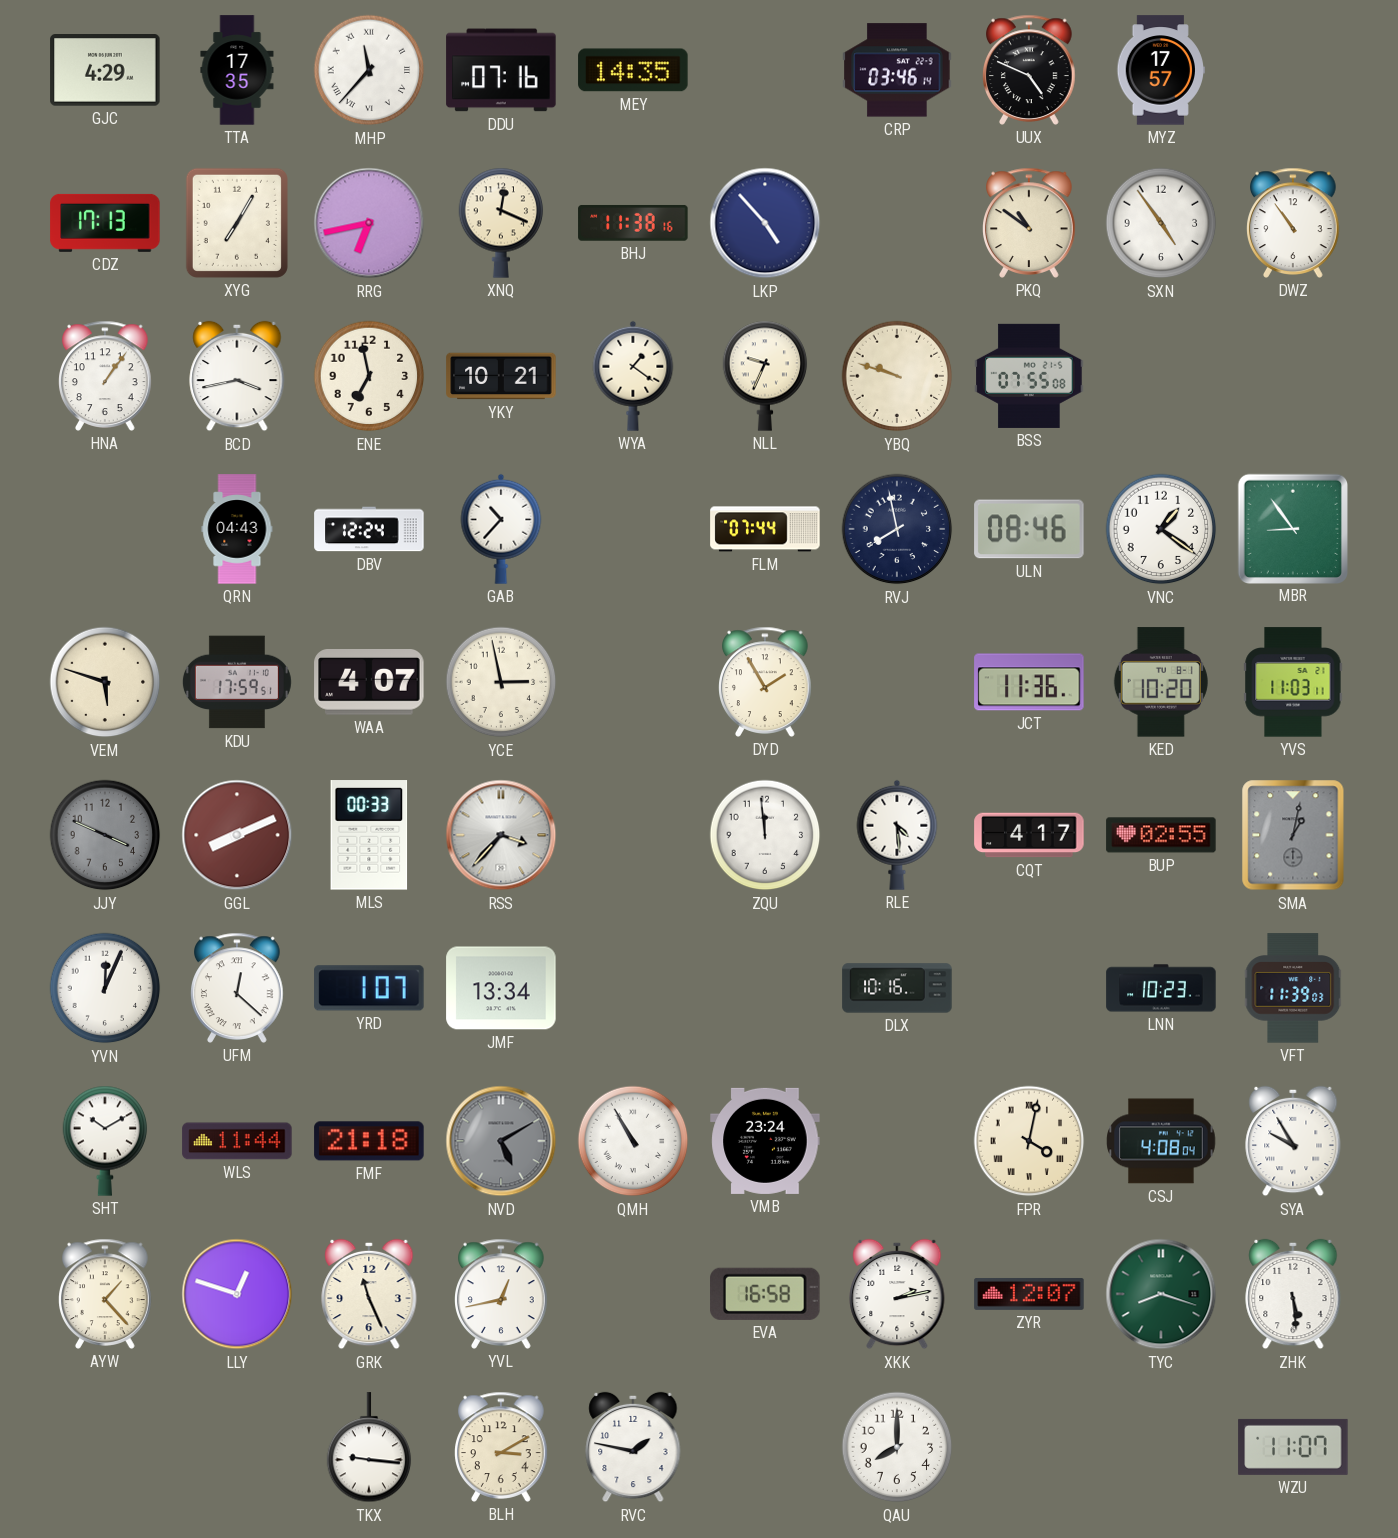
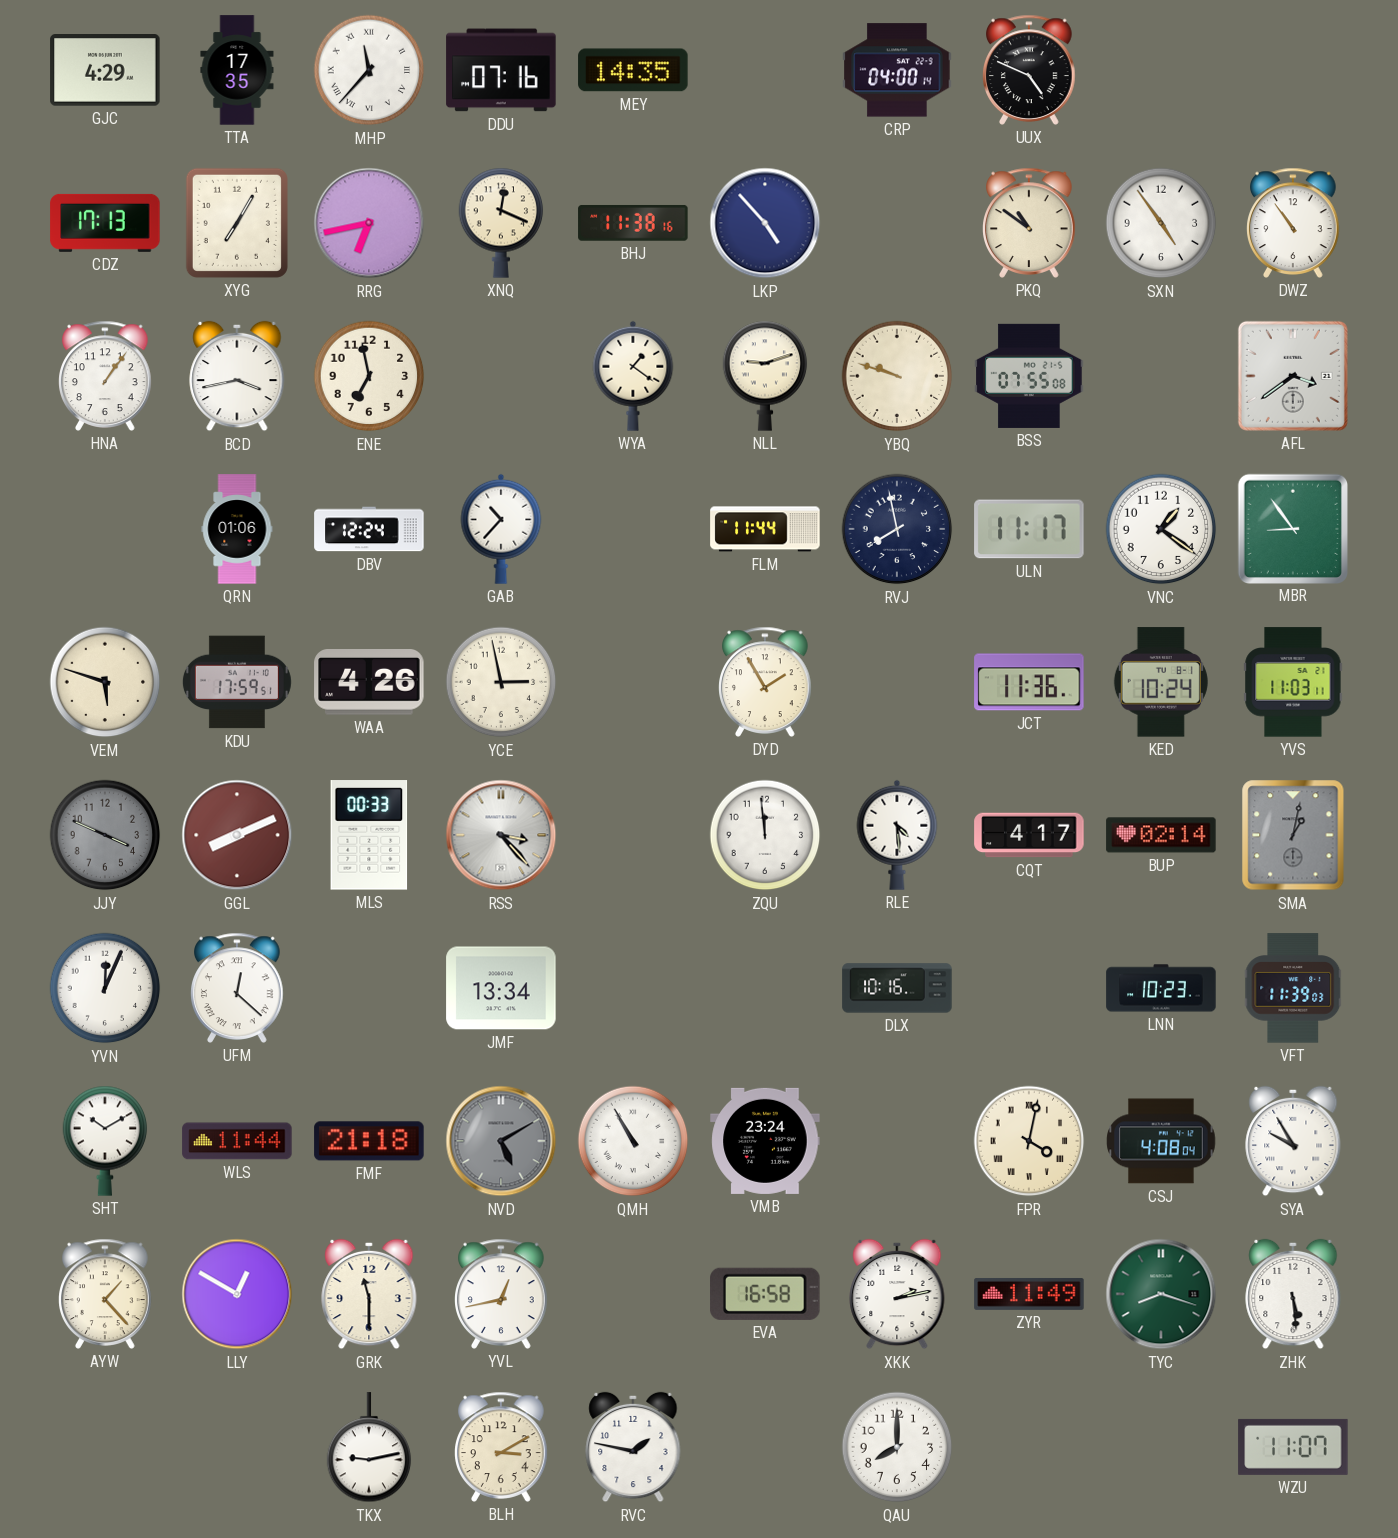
CRP: 03:46 -> 04:00
MYZ: 17:57 -> none
YKY: 10:21 -> none
NLL: 9:34 -> 9:12
AFL: none -> 3:39
QRN: 04:43 -> 01:06
FLM: 07:44 -> 11:44
ULN: 08:46 -> 11:17
WAA: 4:07 -> 4:26
KED: 10:20 -> 10:24
RSS: 3:37 -> 3:23
BUP: 02:55 -> 02:14
YRD: 1:07 -> none
LLY: 12:48 -> 12:50
GRK: 11:26 -> 11:30
ZYR: 12:07 -> 11:49
TKX: 9:16 -> 9:13
